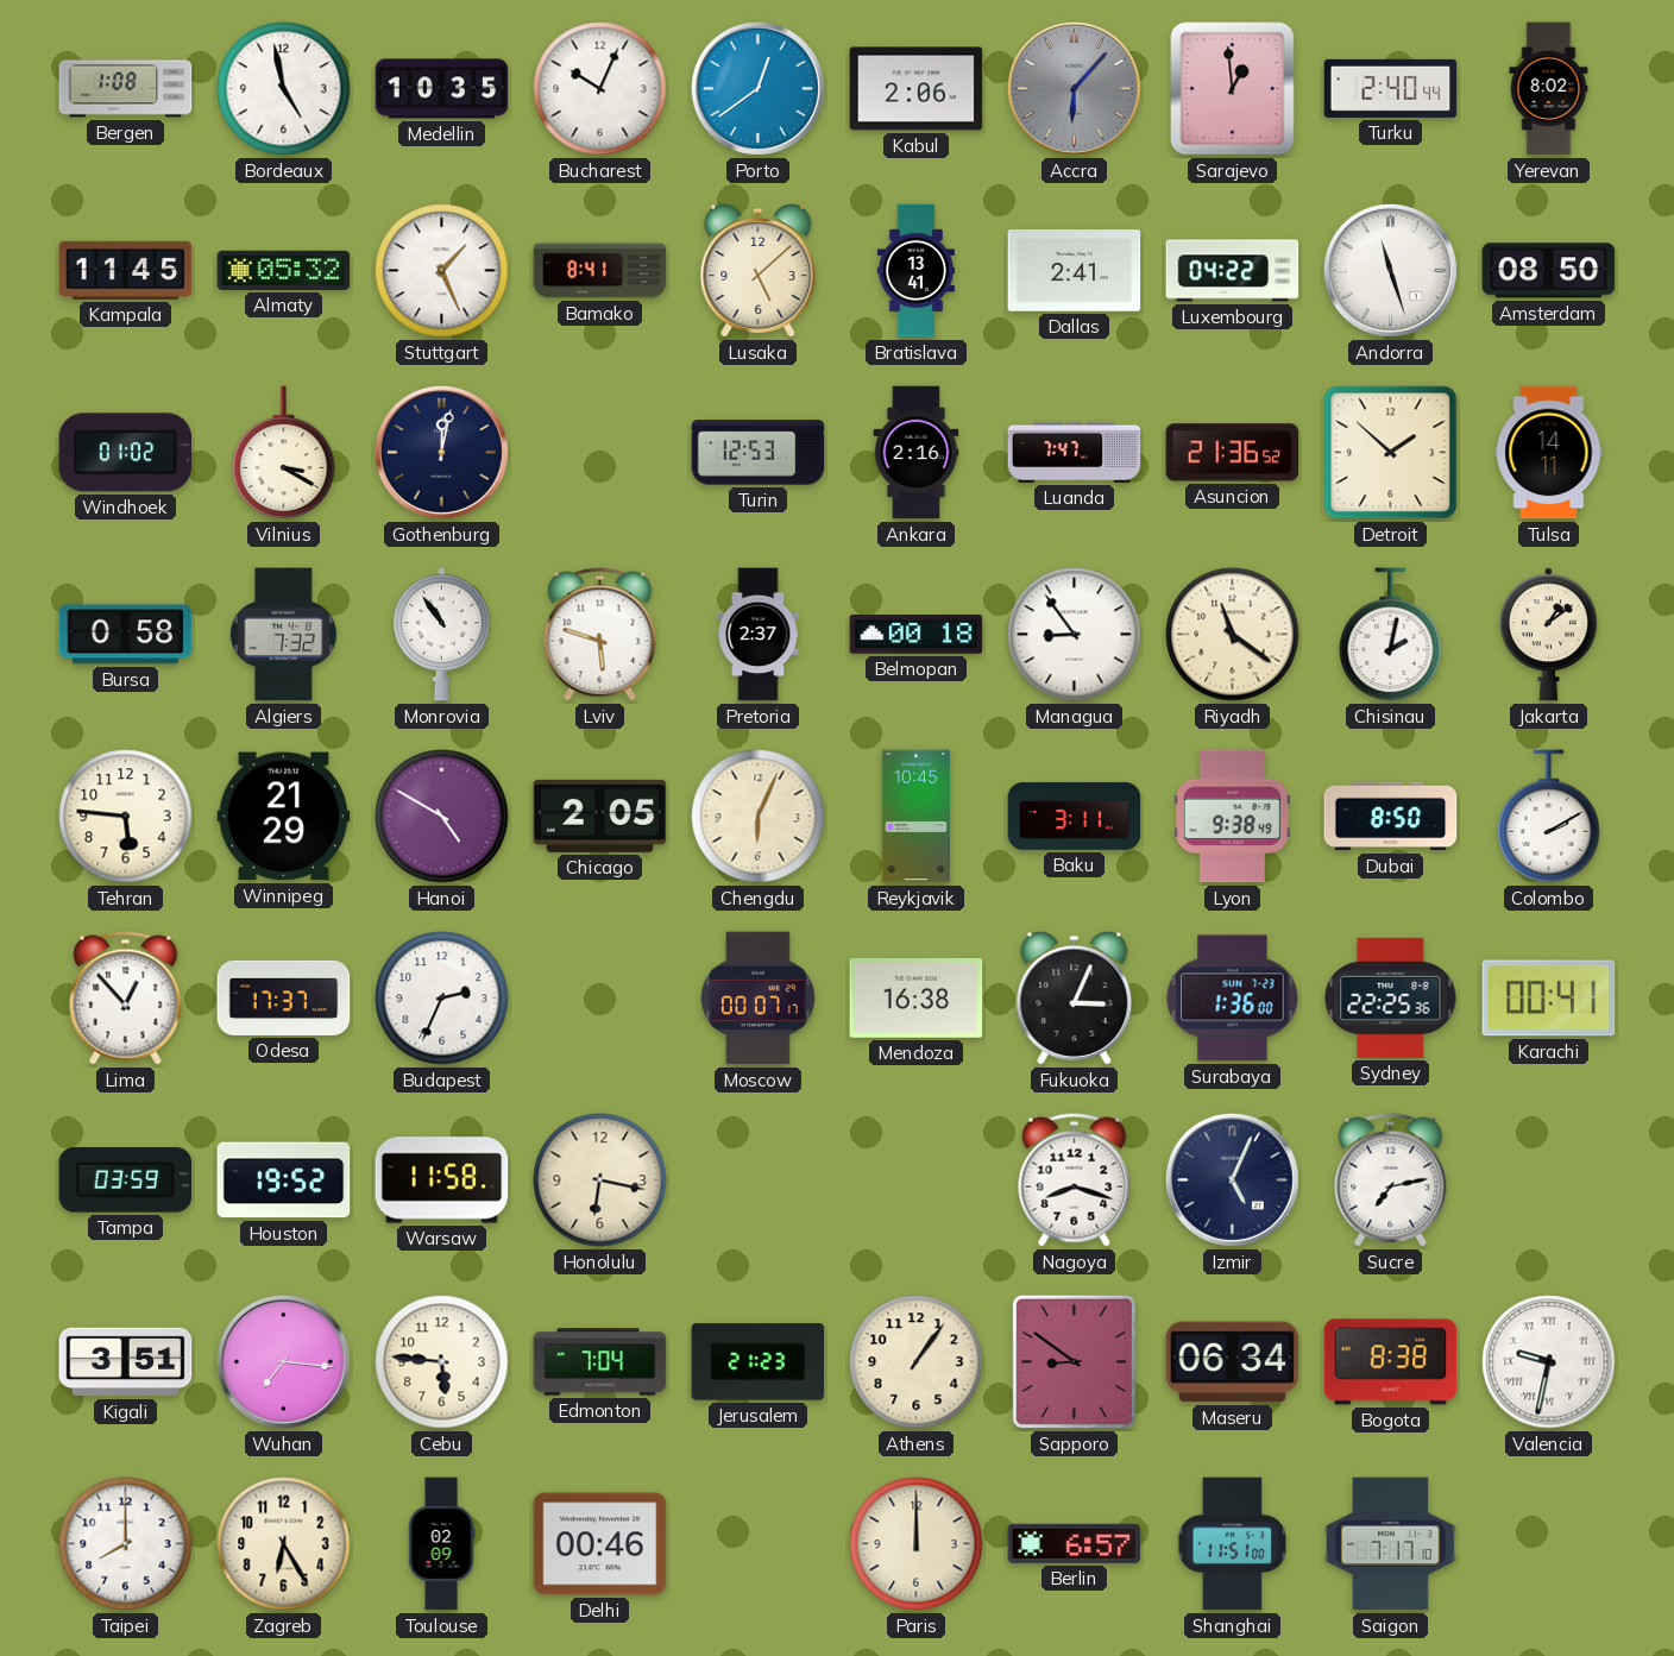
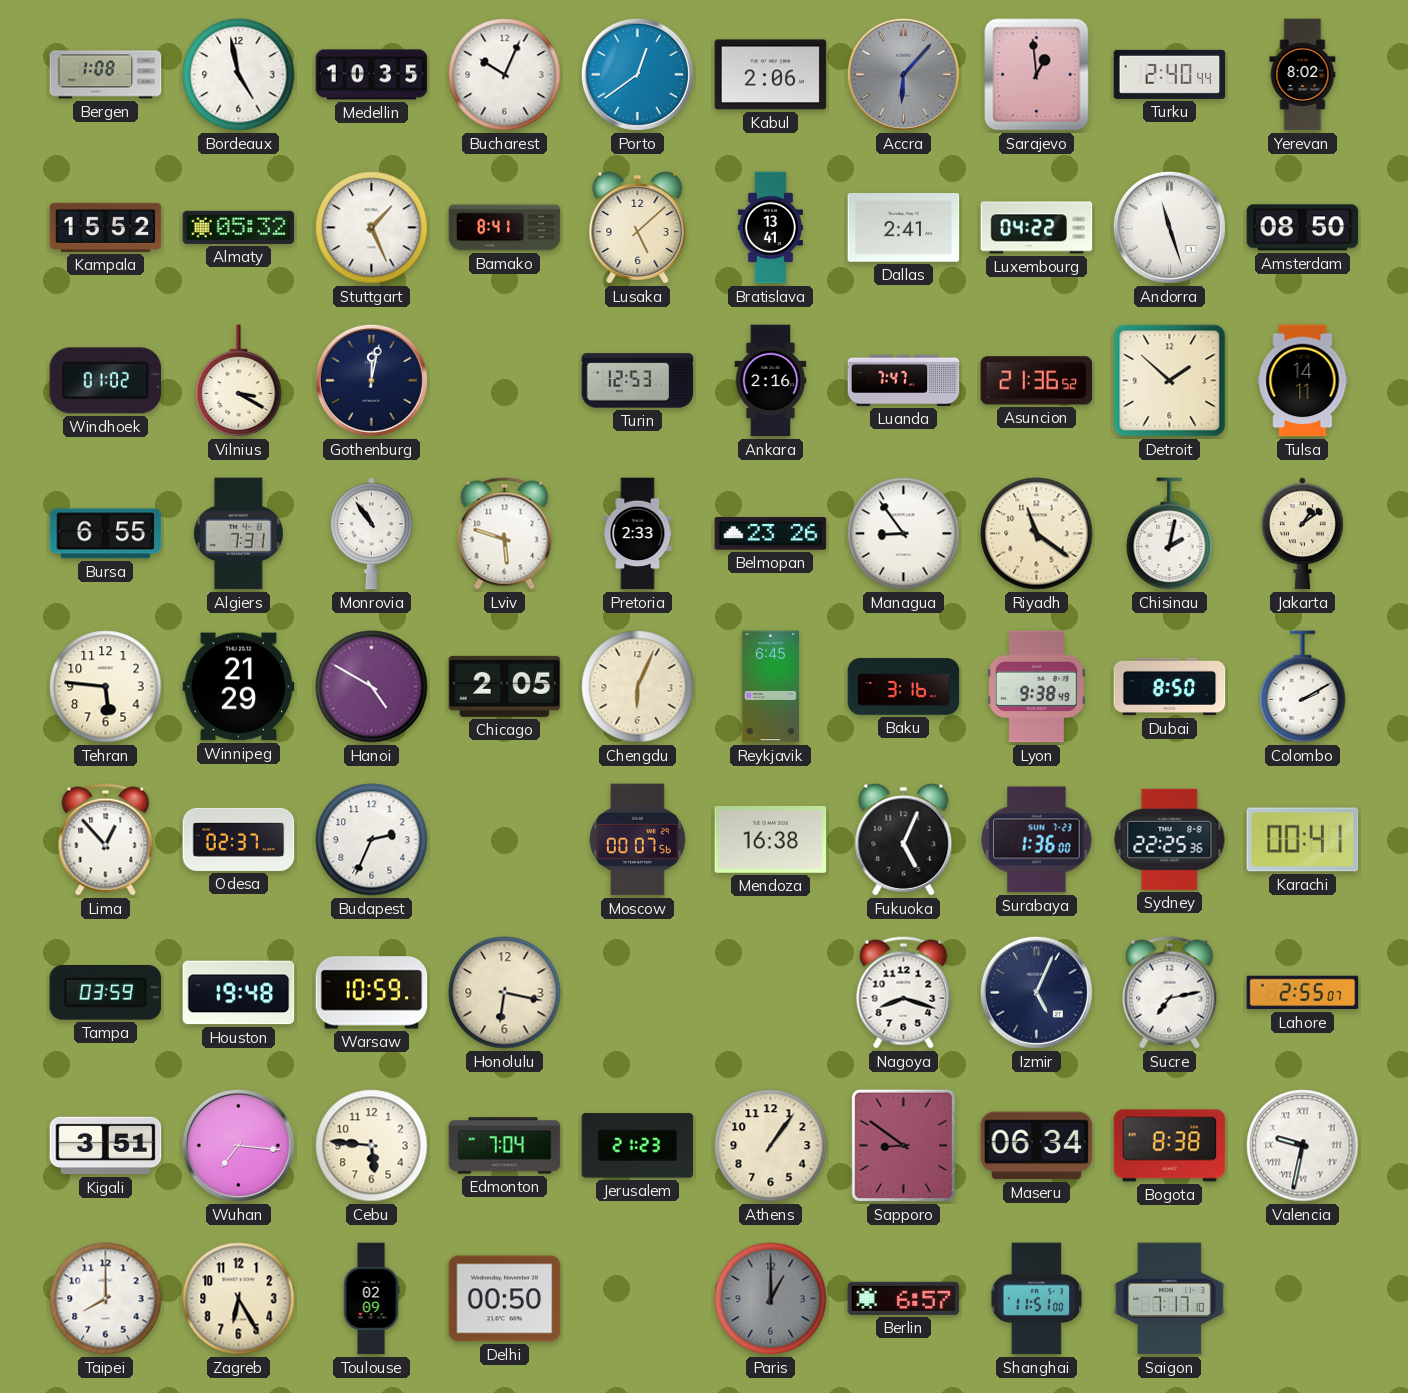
Kampala: 11:45 -> 15:52
Bursa: 0:58 -> 6:55
Algiers: 7:32 -> 7:31
Pretoria: 2:37 -> 2:33
Belmopan: 00:18 -> 23:26
Reykjavik: 10:45 -> 6:45
Baku: 3:11 -> 3:16
Odesa: 17:37 -> 02:37
Moscow: 00:07:17 -> 00:07:56
Fukuoka: 3:04 -> 5:04
Houston: 19:52 -> 19:48
Warsaw: 11:58 -> 10:59
Lahore: none -> 2:55
Delhi: 00:46 -> 00:50
Paris: 12:00 -> 1:00
Paris dial: cream -> grey
